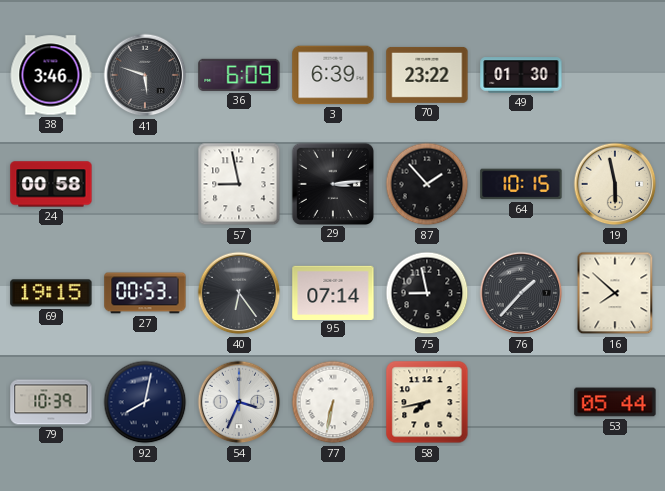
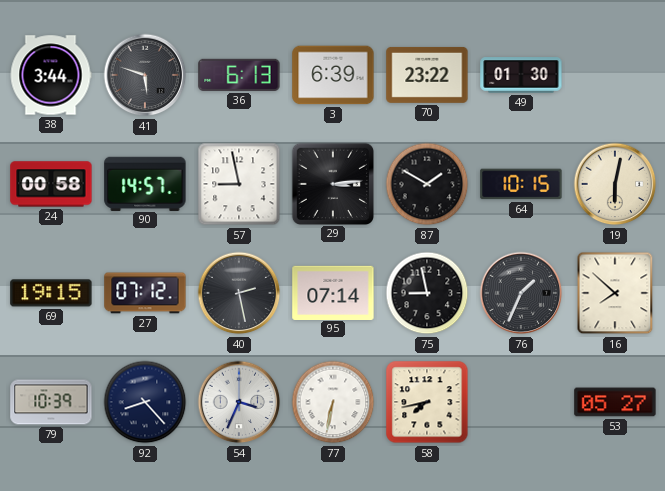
38: 3:46 -> 3:44
36: 6:09 -> 6:13
90: none -> 14:57
87: 1:53 -> 1:50
19: 5:58 -> 6:02
27: 00:53 -> 07:12
40: 6:24 -> 2:28
76: 1:37 -> 1:34
92: 8:02 -> 8:23
53: 05:44 -> 05:27
